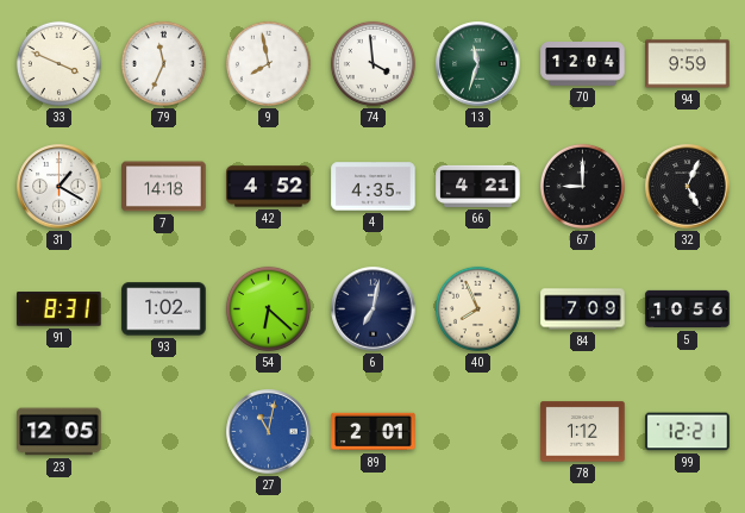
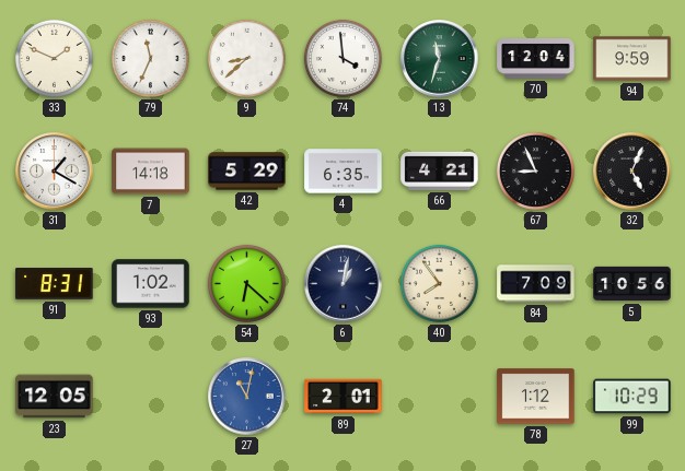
33: 3:49 -> 1:49
9: 7:58 -> 8:38
42: 4:52 -> 5:29
4: 4:35 -> 6:35
67: 9:00 -> 8:56
6: 7:02 -> 1:02
40: 7:56 -> 7:54
99: 12:21 -> 10:29
